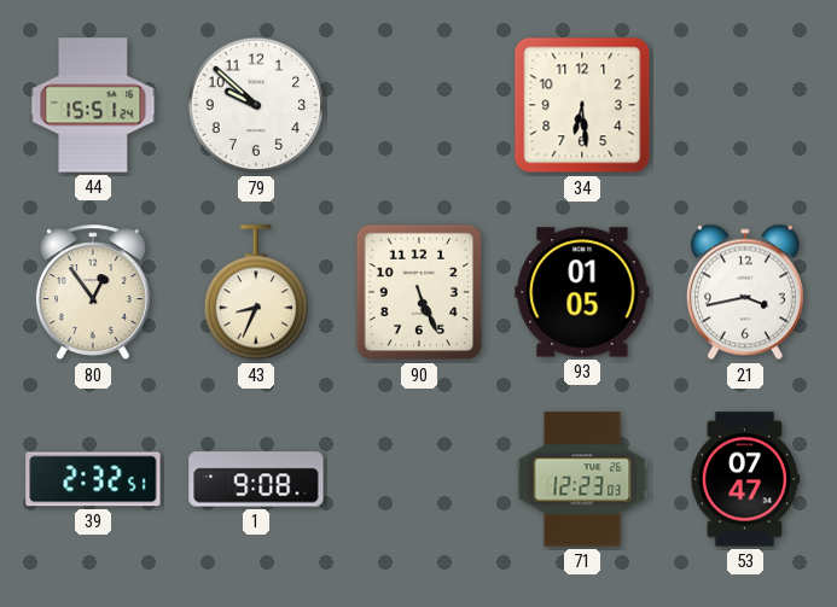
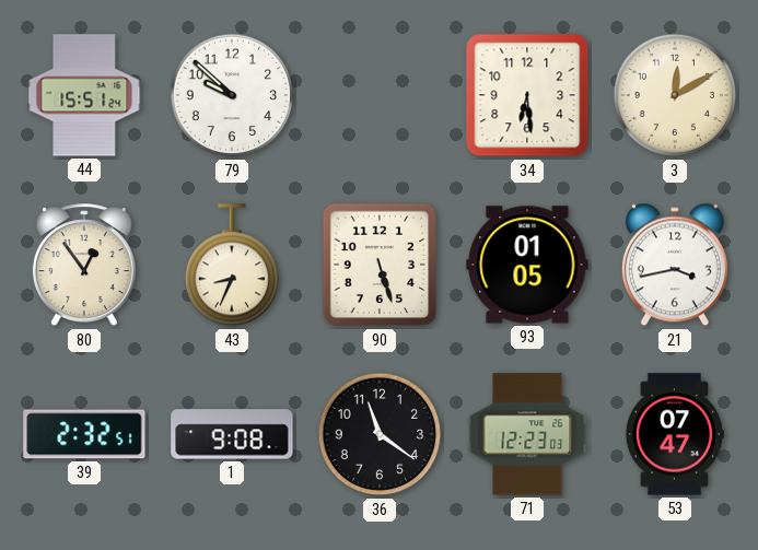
3: none -> 12:10
90: 5:26 -> 5:27
36: none -> 11:21
